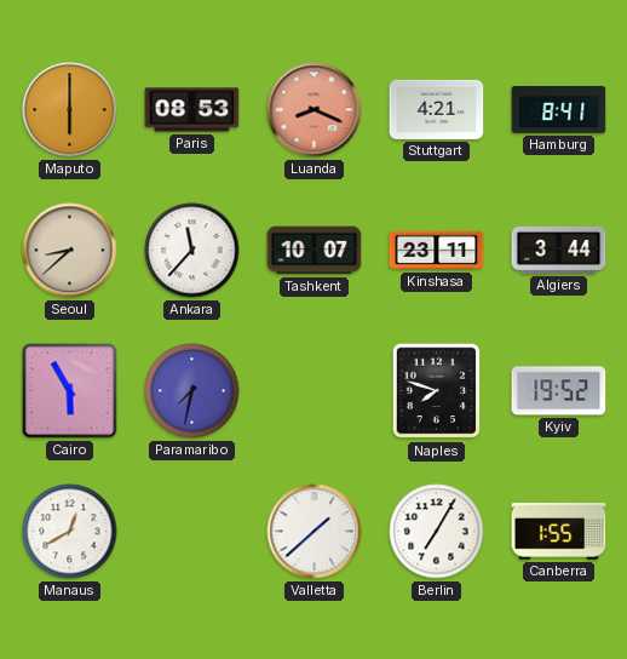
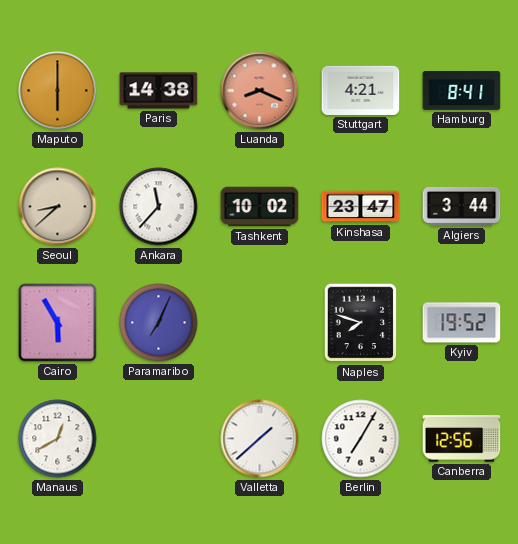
Paris: 08:53 -> 14:38
Tashkent: 10:07 -> 10:02
Kinshasa: 23:11 -> 23:47
Paramaribo: 7:32 -> 7:04
Canberra: 1:55 -> 12:56
